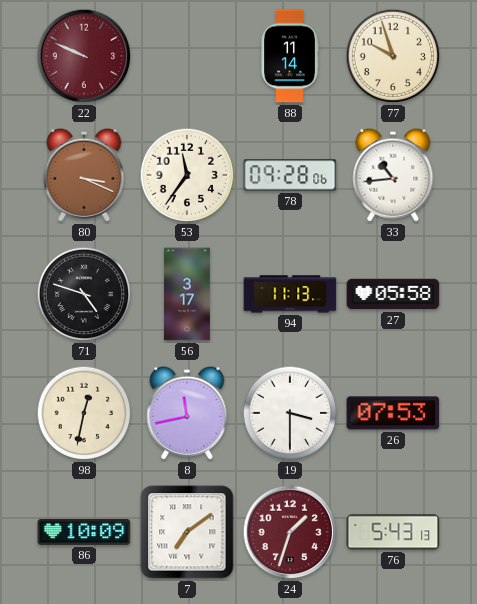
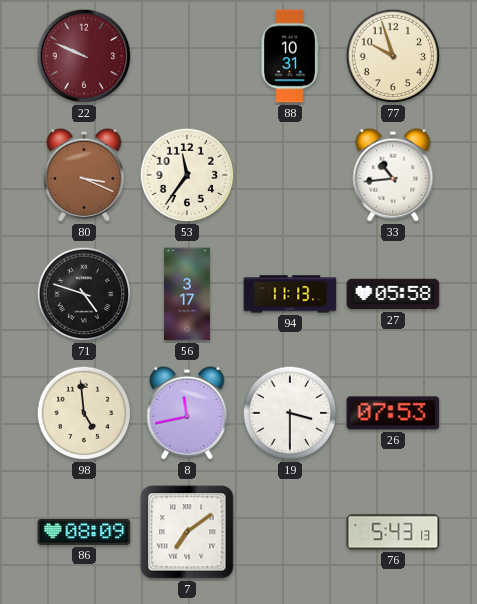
88: 11:14 -> 10:31
78: 09:28 -> none
98: 12:32 -> 4:59
86: 10:09 -> 08:09
24: 1:33 -> none
